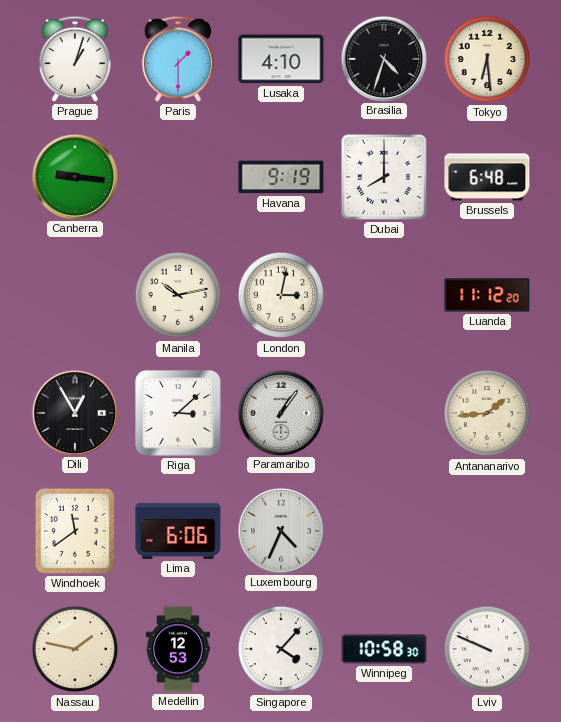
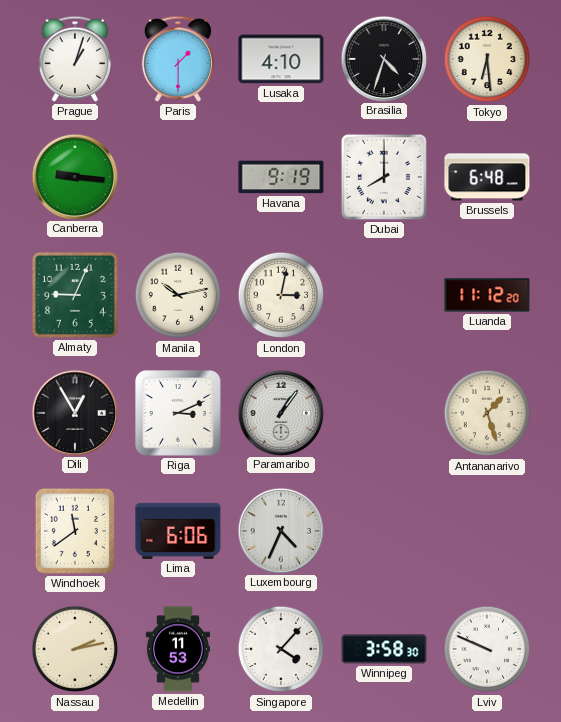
Almaty: none -> 9:04
Riga: 3:08 -> 3:11
Antananarivo: 1:44 -> 1:27
Nassau: 1:47 -> 2:13
Medellin: 12:53 -> 11:53
Winnipeg: 10:58 -> 3:58
